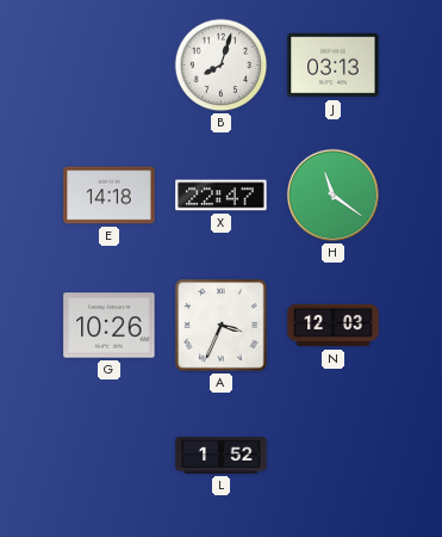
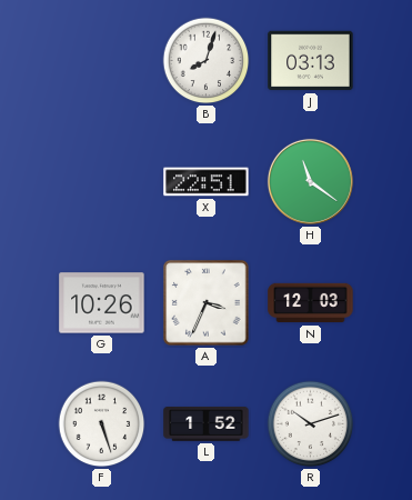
E: 14:18 -> none
X: 22:47 -> 22:51
F: none -> 5:27
R: none -> 10:12
